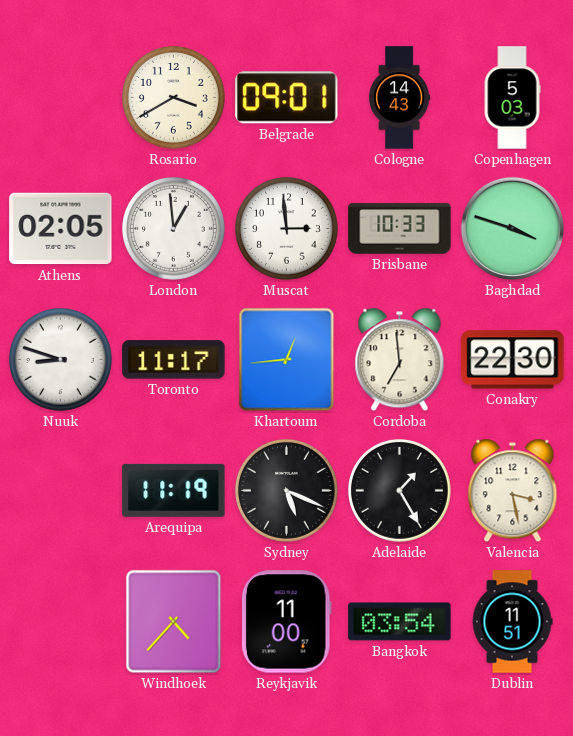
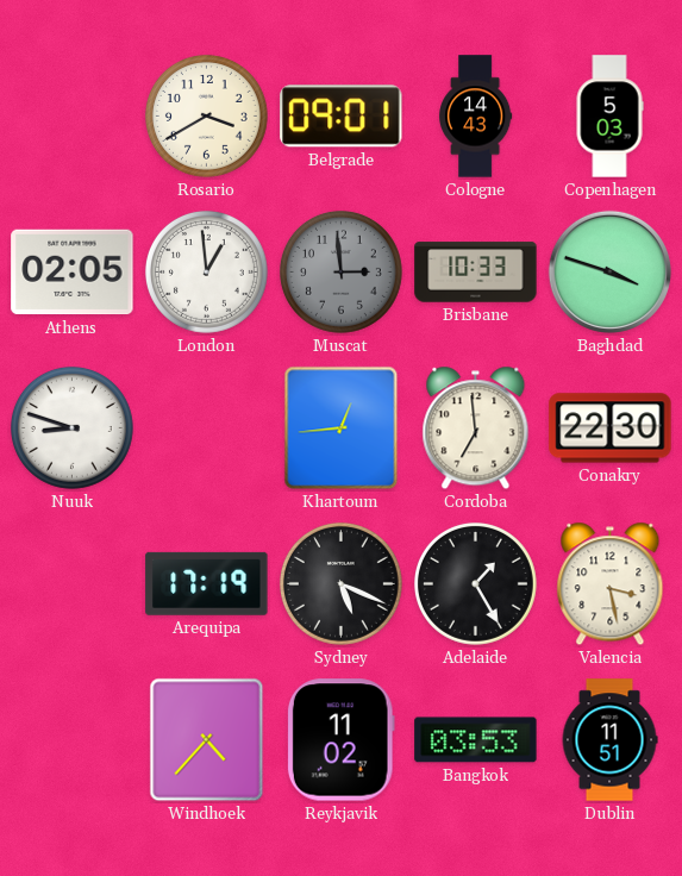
Muscat dial: white -> grey
Toronto: 11:17 -> none
Arequipa: 11:19 -> 17:19
Reykjavik: 11:00 -> 11:02
Bangkok: 03:54 -> 03:53
